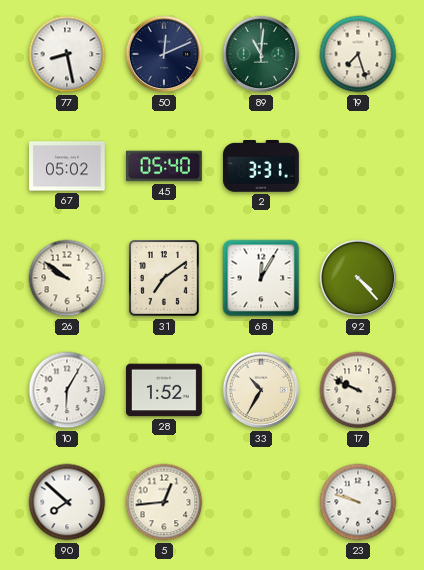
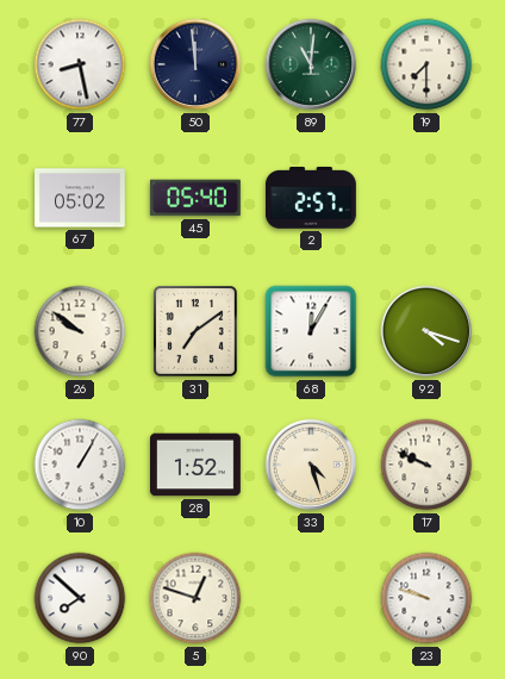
50: 12:11 -> 11:59
19: 7:27 -> 7:30
2: 3:31 -> 2:57
92: 4:23 -> 4:18
10: 6:05 -> 1:05
33: 10:35 -> 4:27
5: 12:44 -> 12:48
